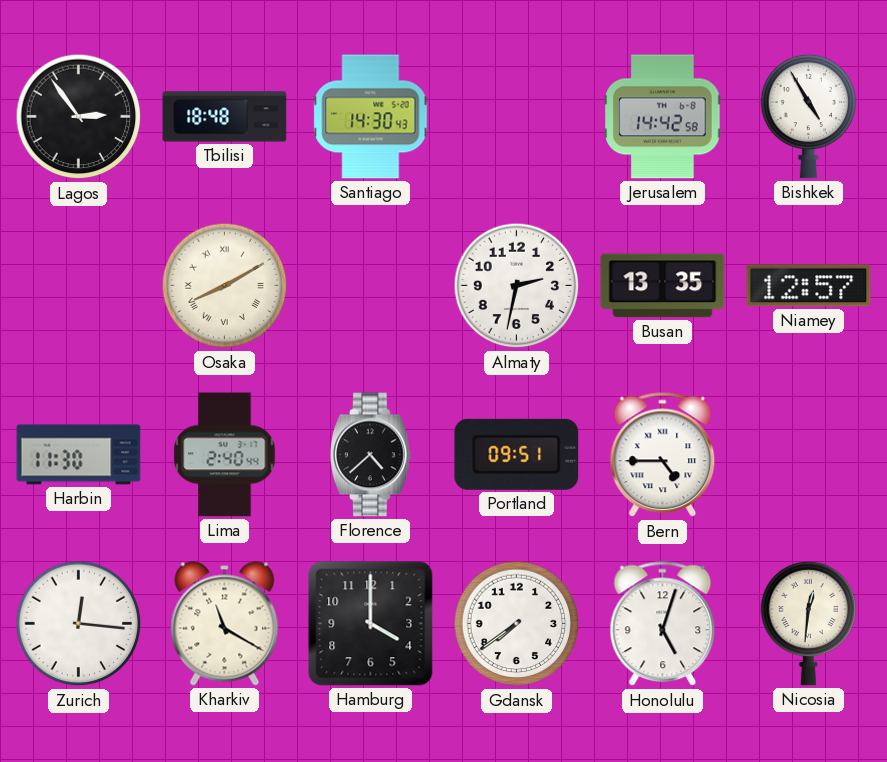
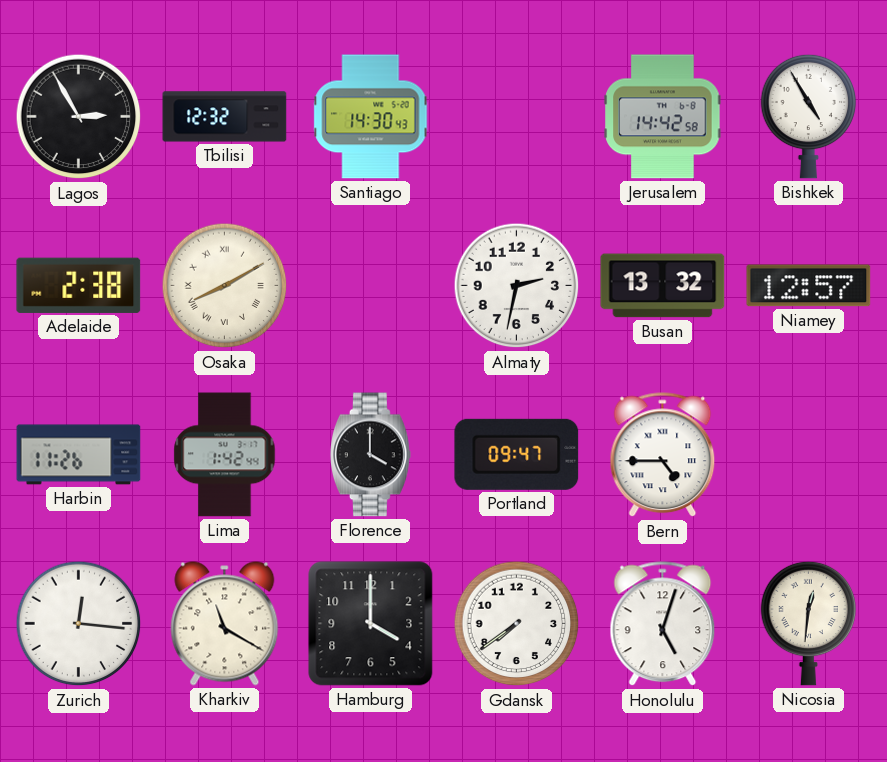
Lagos: 2:54 -> 2:55
Tbilisi: 18:48 -> 12:32
Adelaide: none -> 2:38
Busan: 13:35 -> 13:32
Harbin: 11:30 -> 11:26
Lima: 2:40 -> 1:42
Florence: 4:38 -> 4:00
Portland: 09:51 -> 09:47
